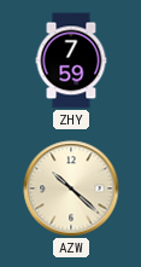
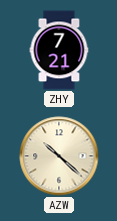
ZHY: 7:59 -> 7:21
